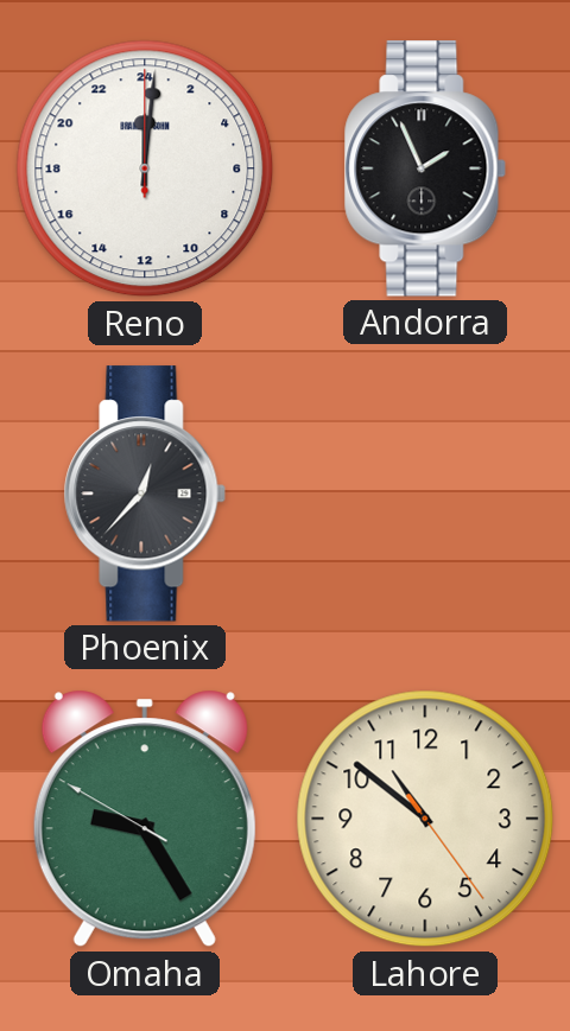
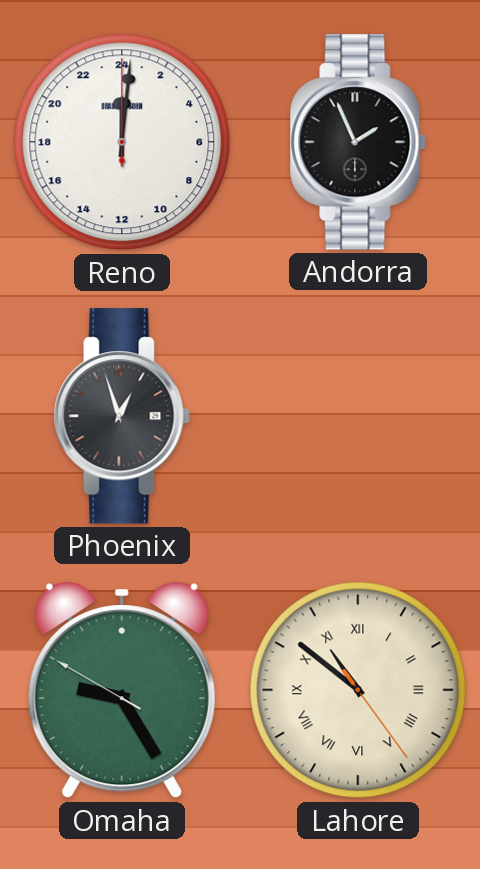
Phoenix: 12:37 -> 12:57
Lahore numerals: Arabic -> Roman
